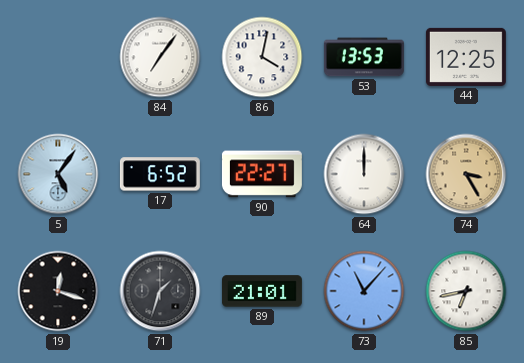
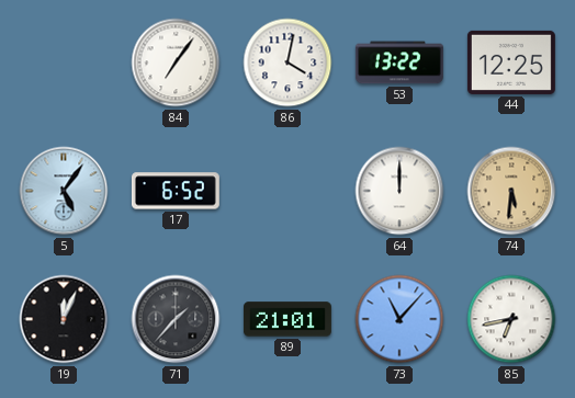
53: 13:53 -> 13:22
90: 22:27 -> none
74: 3:25 -> 5:31
19: 12:18 -> 12:04
71: 1:33 -> 1:37
